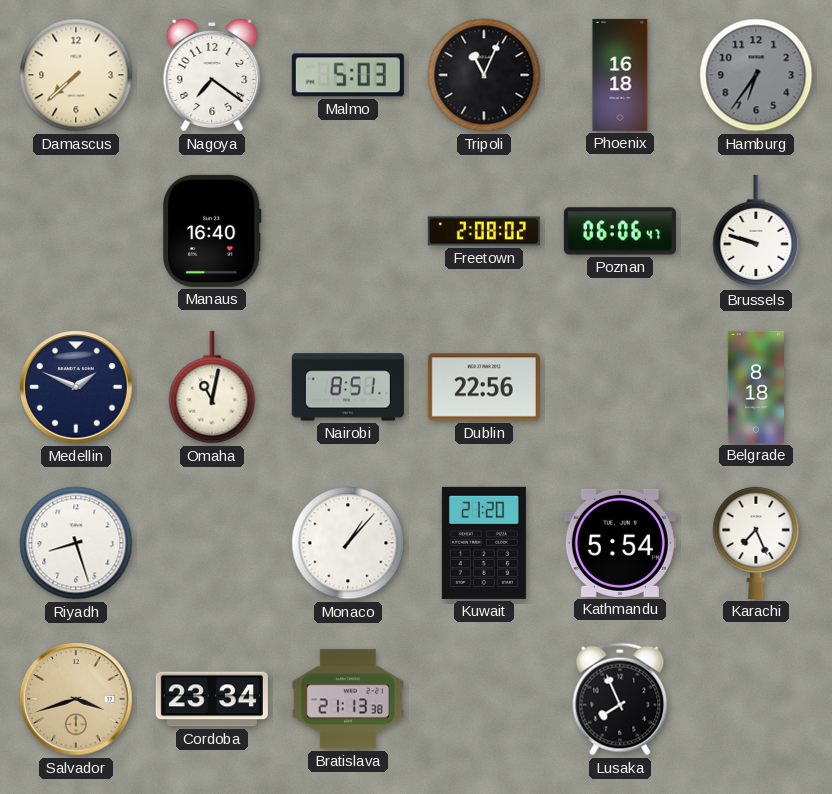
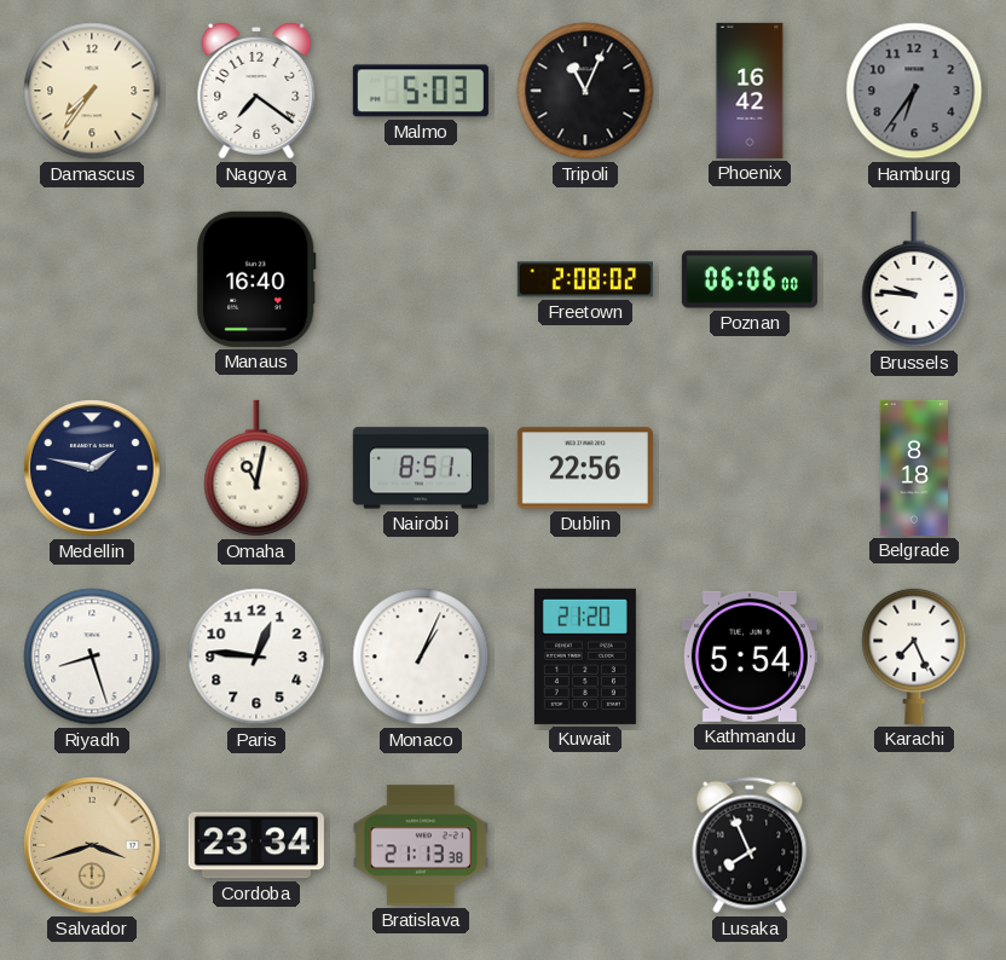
Damascus: 7:38 -> 7:36
Phoenix: 16:18 -> 16:42
Poznan: 06:06:47 -> 06:06:00
Brussels: 9:48 -> 9:46
Medellin: 1:49 -> 1:47
Paris: none -> 12:46
Monaco: 1:07 -> 1:04
